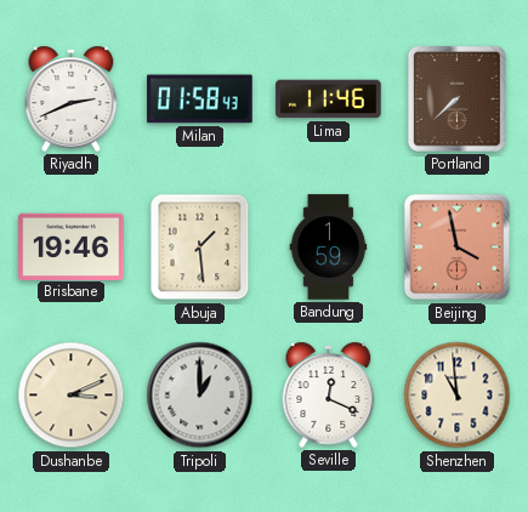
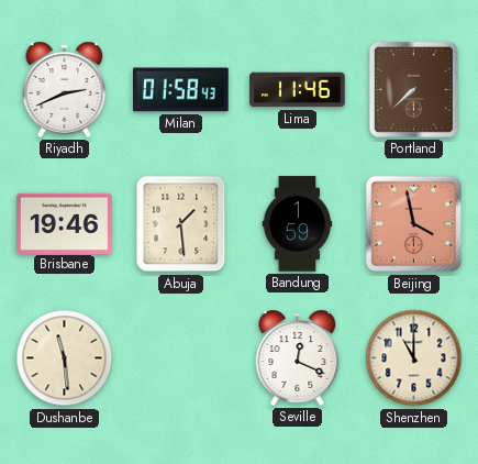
Dushanbe: 3:11 -> 11:29
Tripoli: 1:00 -> none
Shenzhen: 10:59 -> 11:00
